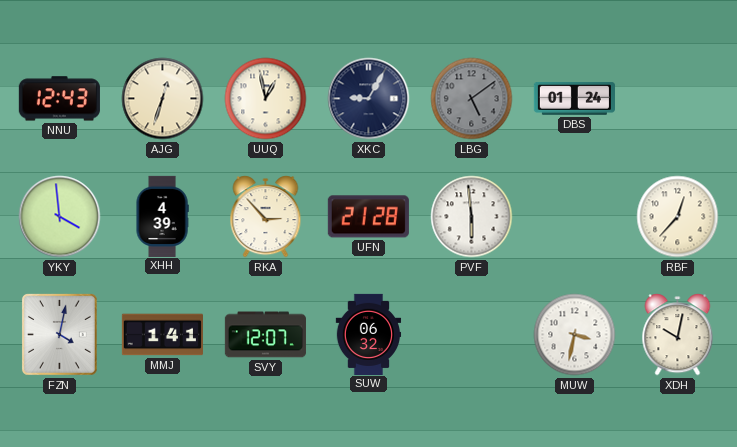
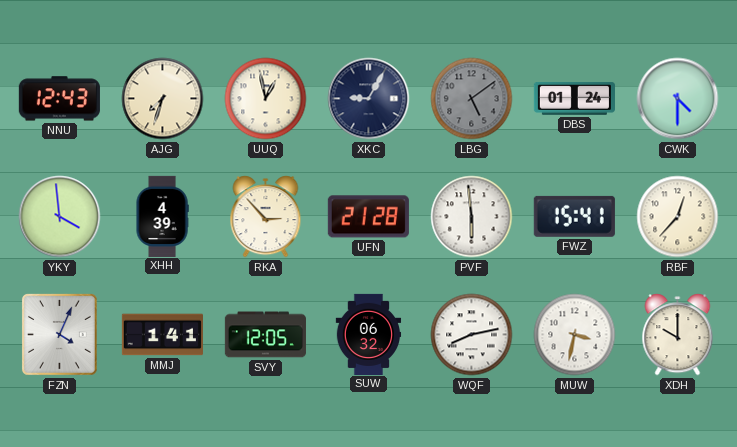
AJG: 12:33 -> 7:33
CWK: none -> 4:30
FWZ: none -> 15:41
FZN: 4:02 -> 4:04
SVY: 12:07 -> 12:05
WQF: none -> 8:13
XDH: 10:02 -> 10:00
